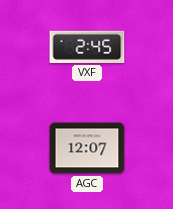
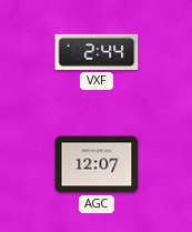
VXF: 2:45 -> 2:44
